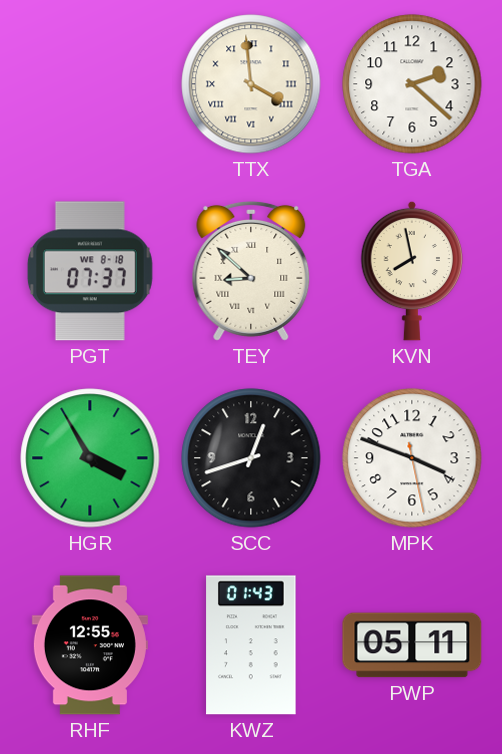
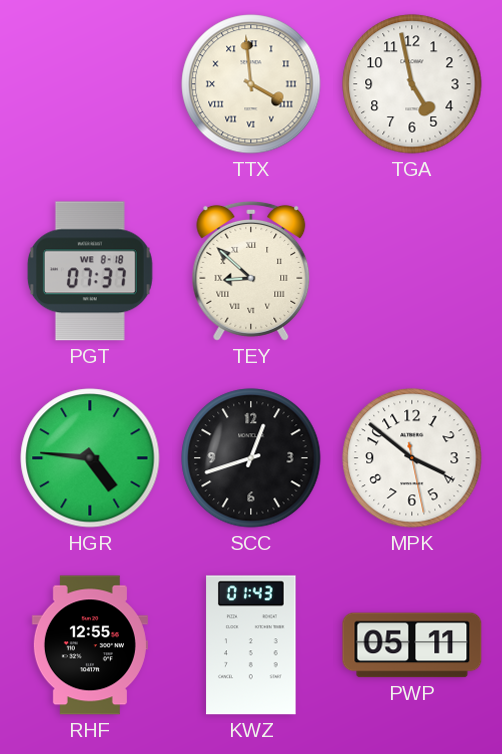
TGA: 2:22 -> 4:58
KVN: 7:58 -> none
HGR: 3:55 -> 4:46
MPK: 3:48 -> 3:51
